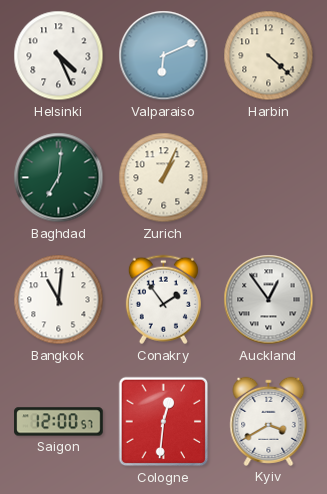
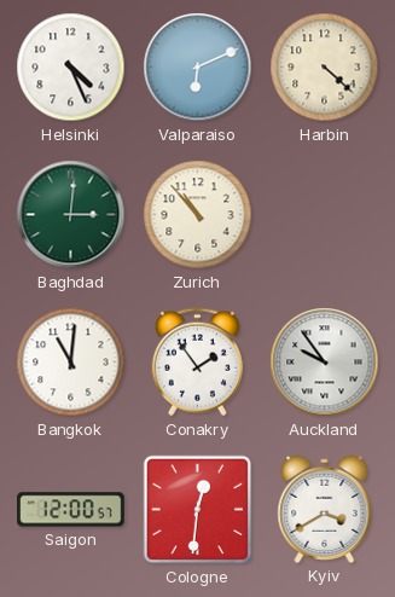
Baghdad: 7:01 -> 3:01
Zurich: 1:04 -> 10:53
Auckland: 12:54 -> 9:54
